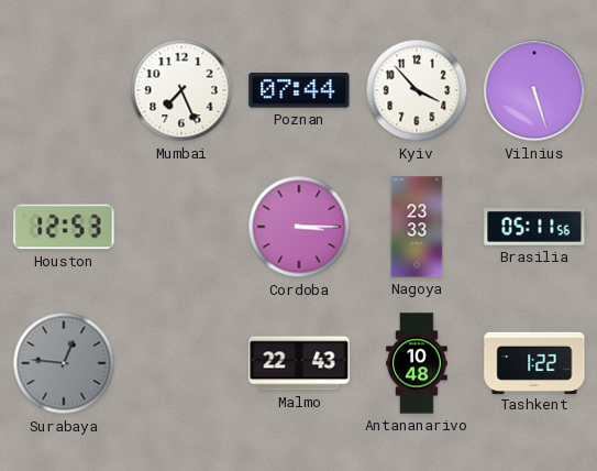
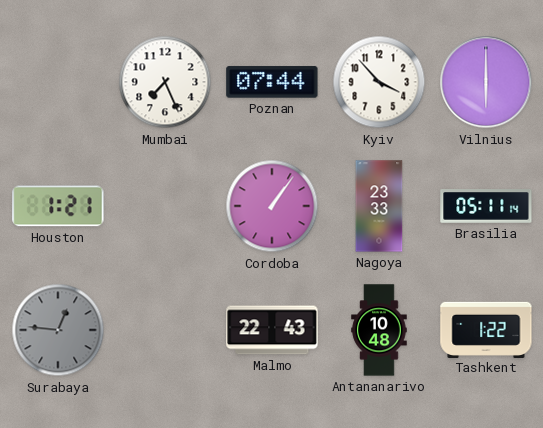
Vilnius: 5:27 -> 6:00
Houston: 12:53 -> 1:21
Cordoba: 3:15 -> 1:06
Brasilia: 05:11:56 -> 05:11:14
